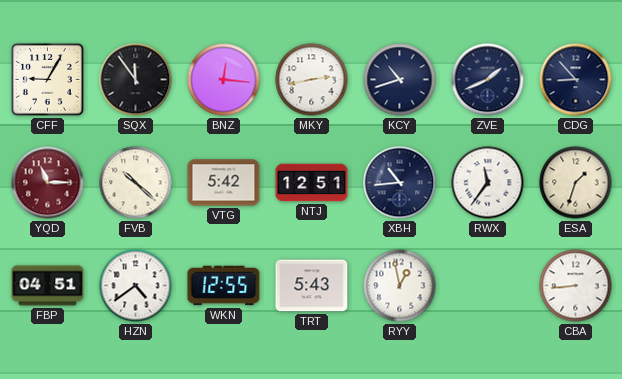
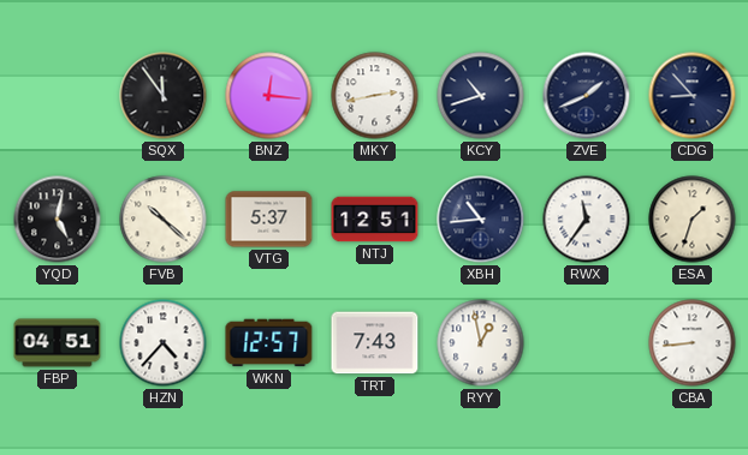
CFF: 9:05 -> none
YQD: 11:15 -> 5:02
YQD dial: burgundy -> black
VTG: 5:42 -> 5:37
HZN: 4:39 -> 4:37
WKN: 12:55 -> 12:57
TRT: 5:43 -> 7:43
